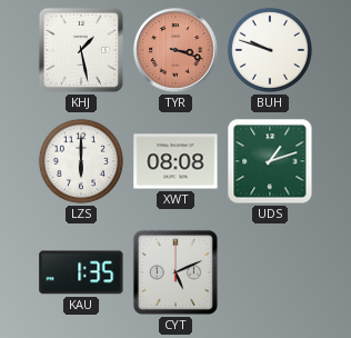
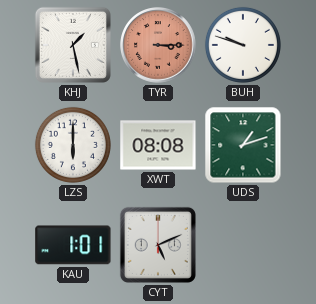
TYR: 3:18 -> 3:15
KAU: 1:35 -> 1:01
